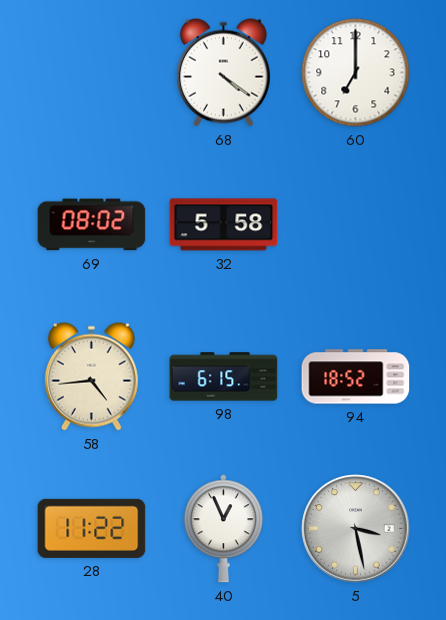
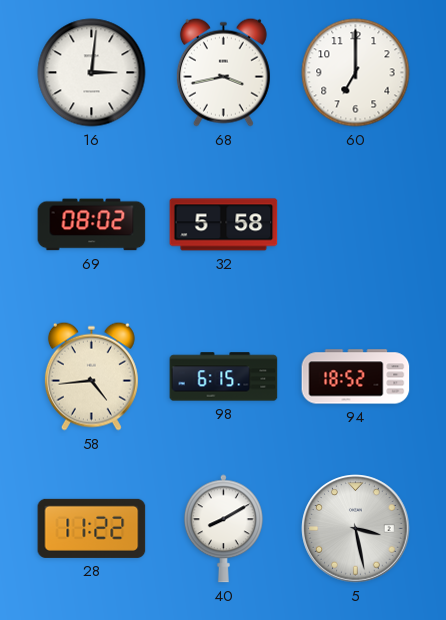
16: none -> 3:01
68: 4:21 -> 3:43
40: 12:56 -> 8:10
